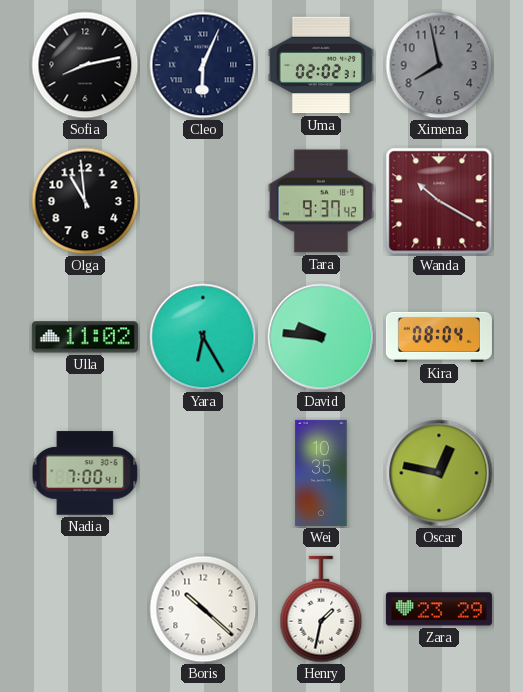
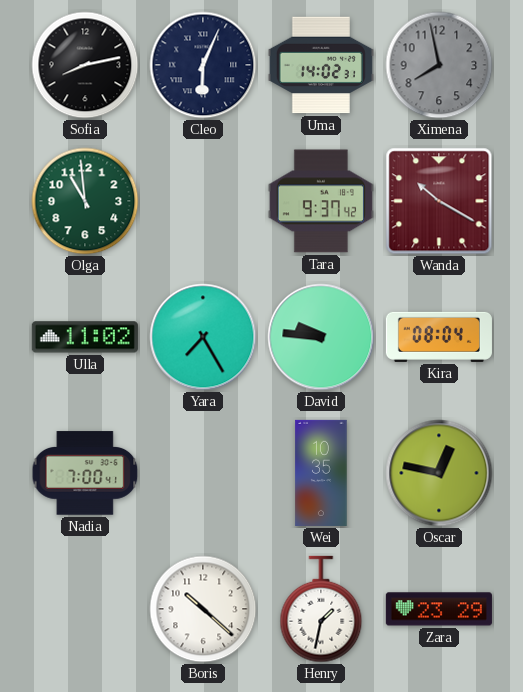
Uma: 02:02 -> 14:02
Olga dial: black -> green
Yara: 6:25 -> 7:25
